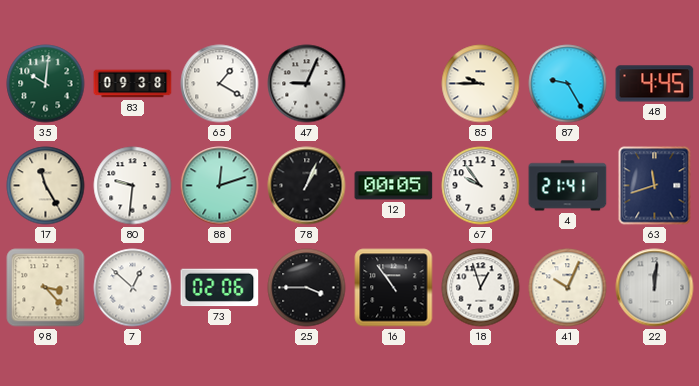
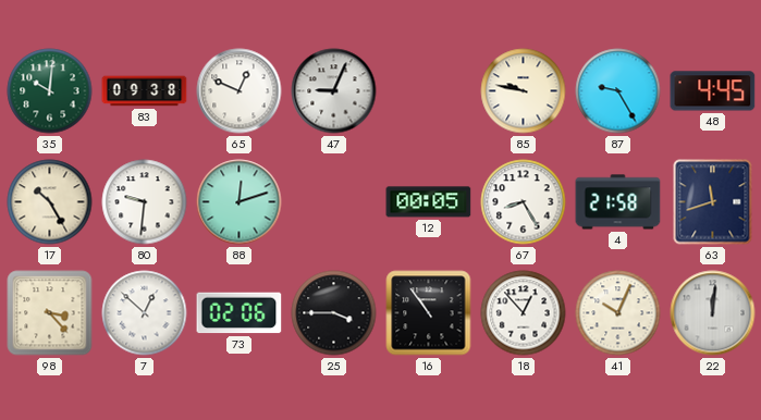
65: 1:20 -> 12:49
85: 9:45 -> 9:47
17: 11:25 -> 10:25
78: 1:04 -> none
67: 9:54 -> 8:25
4: 21:41 -> 21:58
18: 12:57 -> 12:53
